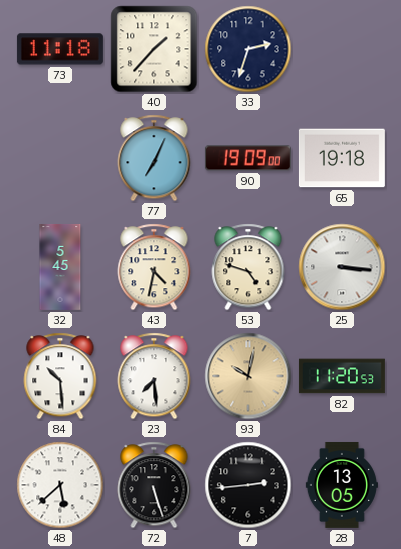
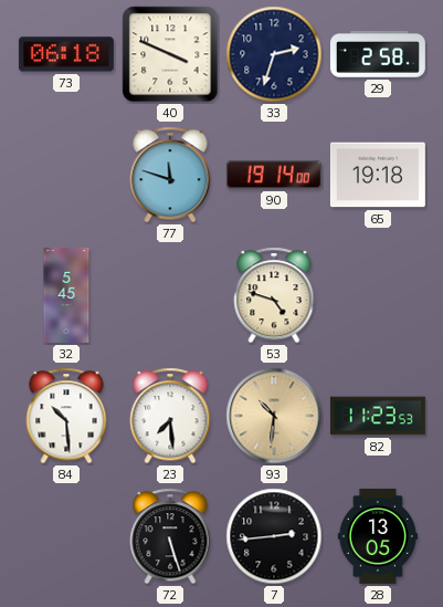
73: 11:18 -> 06:18
40: 1:37 -> 3:49
29: none -> 2:58
77: 7:04 -> 11:48
90: 19:09 -> 19:14
43: 4:32 -> none
25: 3:16 -> none
93: 10:02 -> 10:31
82: 11:20 -> 11:23
48: 5:38 -> none
